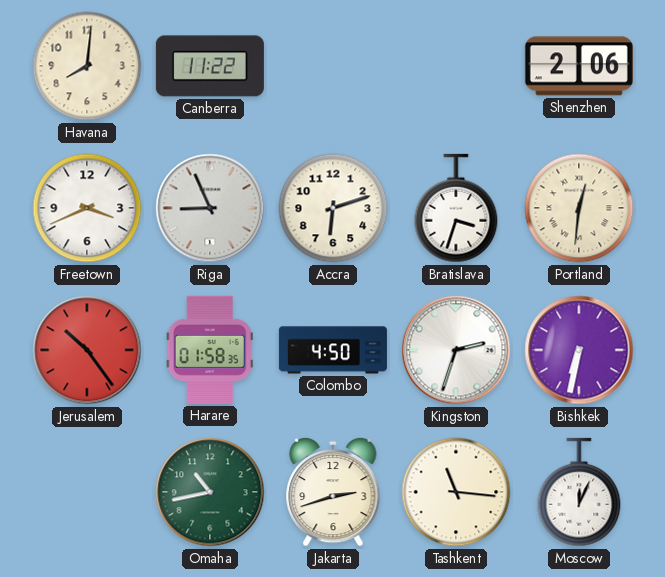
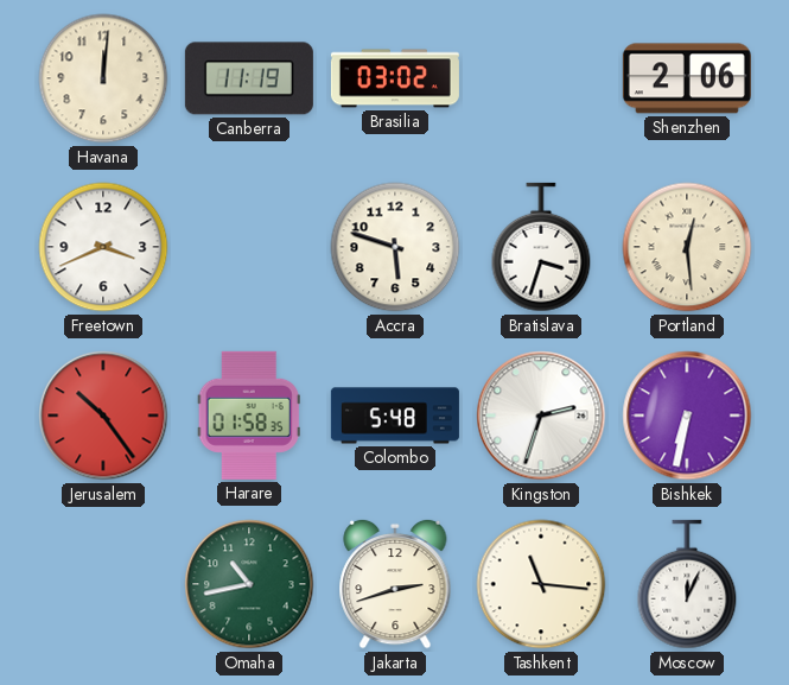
Havana: 8:01 -> 12:01
Canberra: 11:22 -> 11:19
Brasilia: none -> 03:02
Riga: 8:56 -> none
Accra: 6:12 -> 5:48
Portland: 12:31 -> 12:29
Colombo: 4:50 -> 5:48
